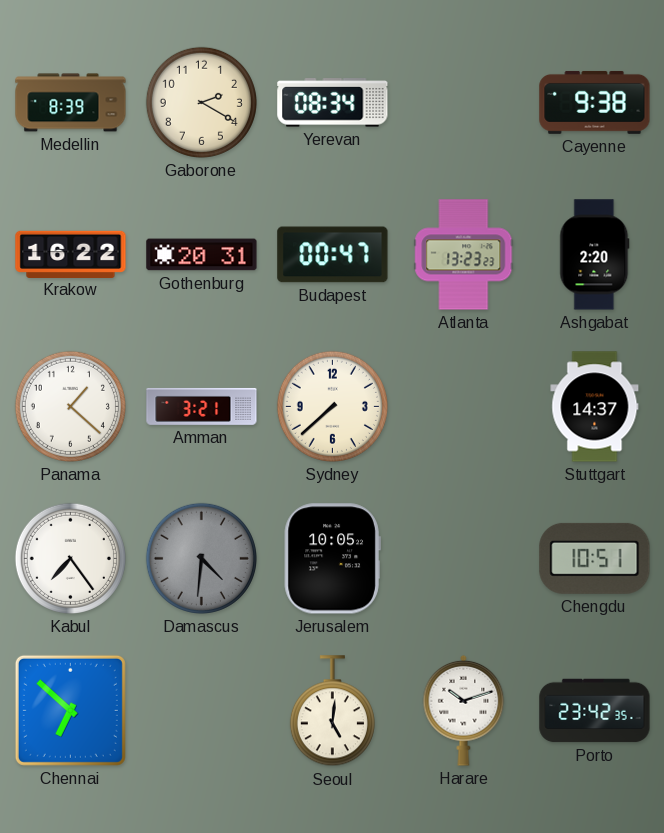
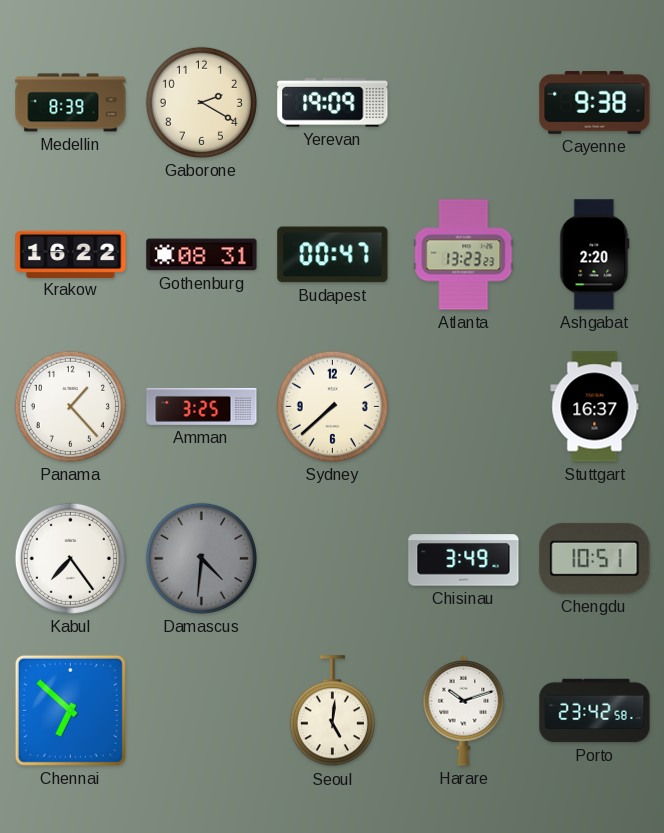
Yerevan: 08:34 -> 19:09
Gothenburg: 20:31 -> 08:31
Panama: 1:22 -> 1:23
Amman: 3:21 -> 3:25
Stuttgart: 14:37 -> 16:37
Jerusalem: 10:05 -> none
Chisinau: none -> 3:49
Porto: 23:42:35 -> 23:42:58
